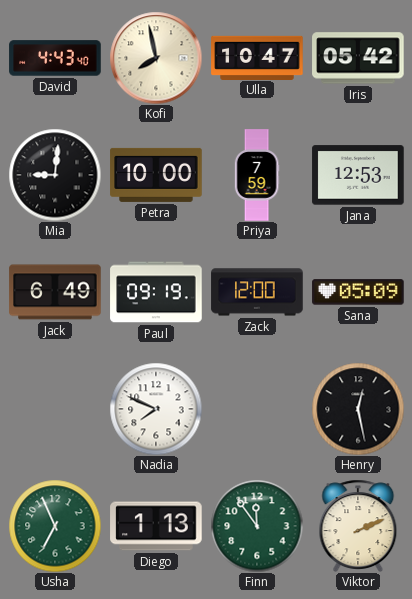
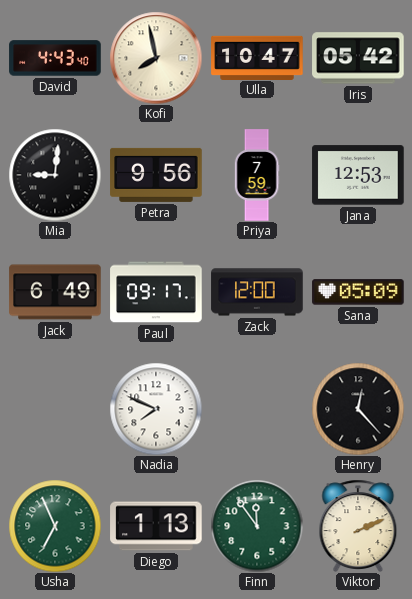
Petra: 10:00 -> 9:56
Paul: 09:19 -> 09:17
Henry: 12:28 -> 12:23
